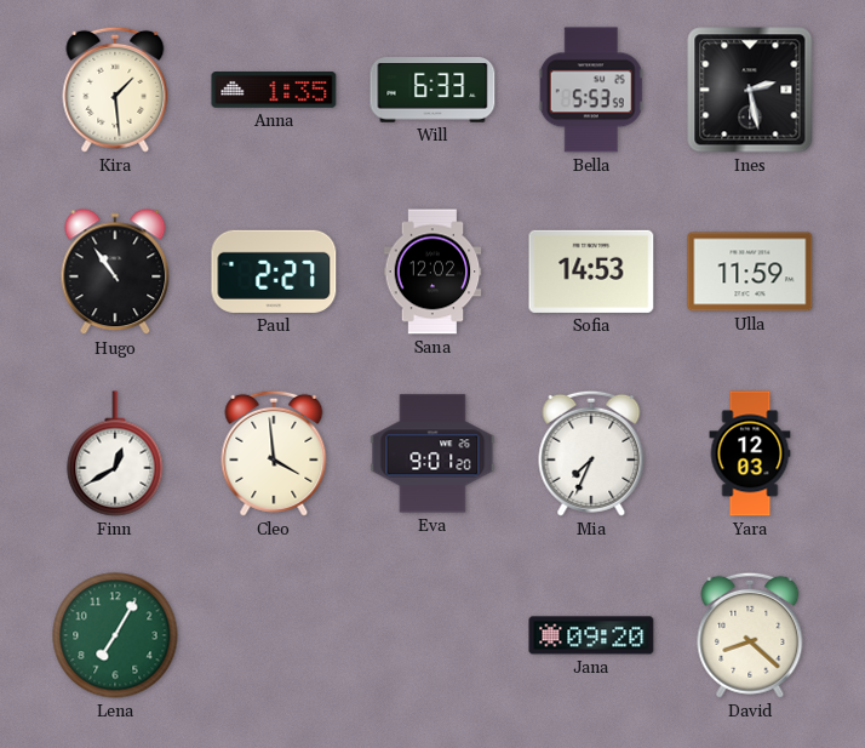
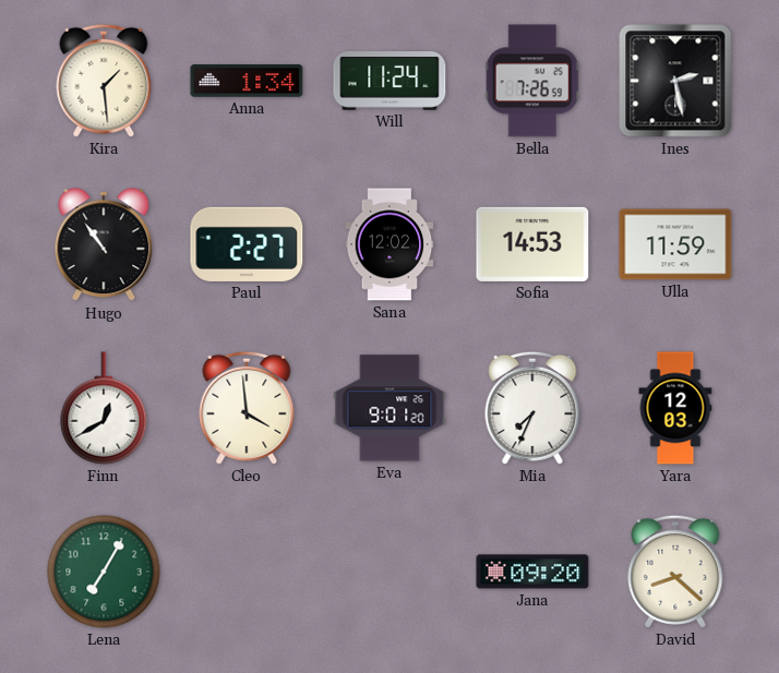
Anna: 1:35 -> 1:34
Will: 6:33 -> 11:24
Bella: 5:53 -> 7:26
